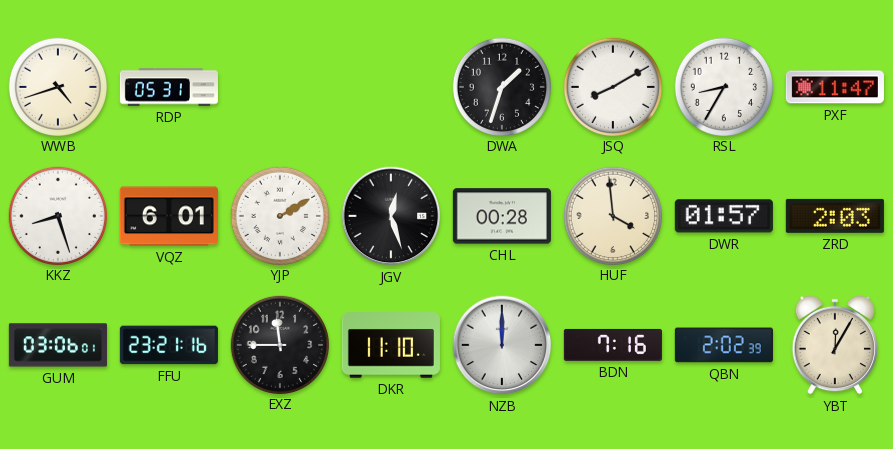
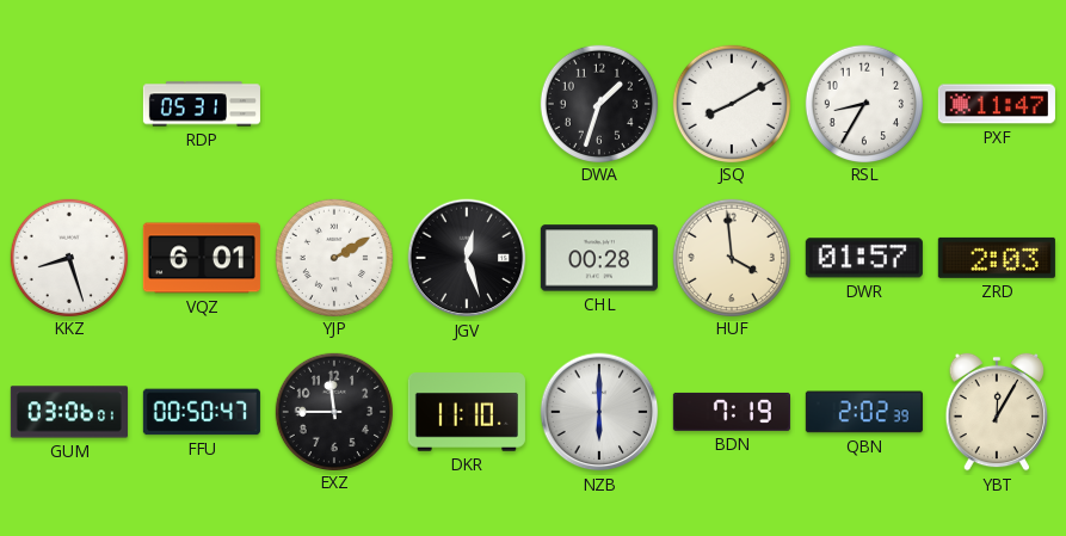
WWB: 4:42 -> none
FFU: 23:21 -> 00:50
NZB: 12:00 -> 6:00
BDN: 7:16 -> 7:19
